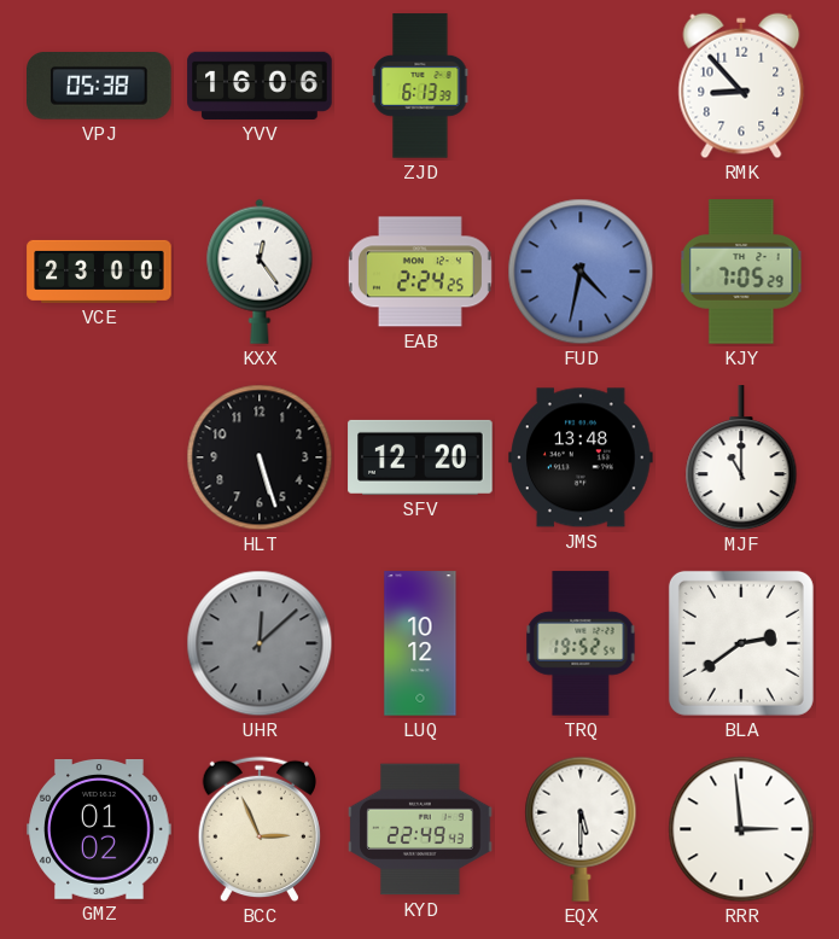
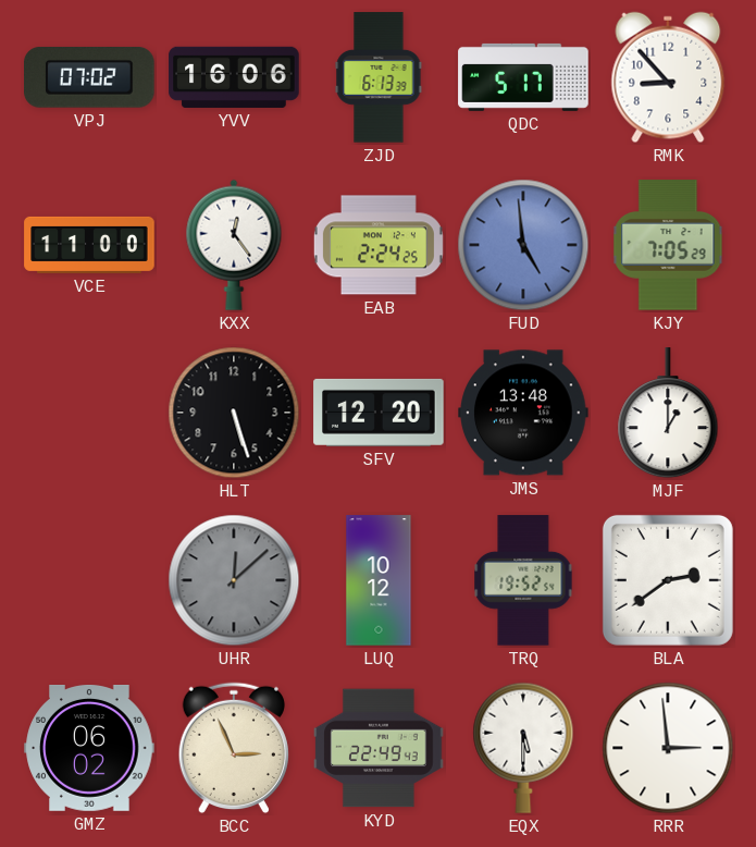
VPJ: 05:38 -> 07:02
QDC: none -> 5:17
VCE: 23:00 -> 11:00
FUD: 4:32 -> 4:59
MJF: 11:00 -> 1:00
GMZ: 01:02 -> 06:02
